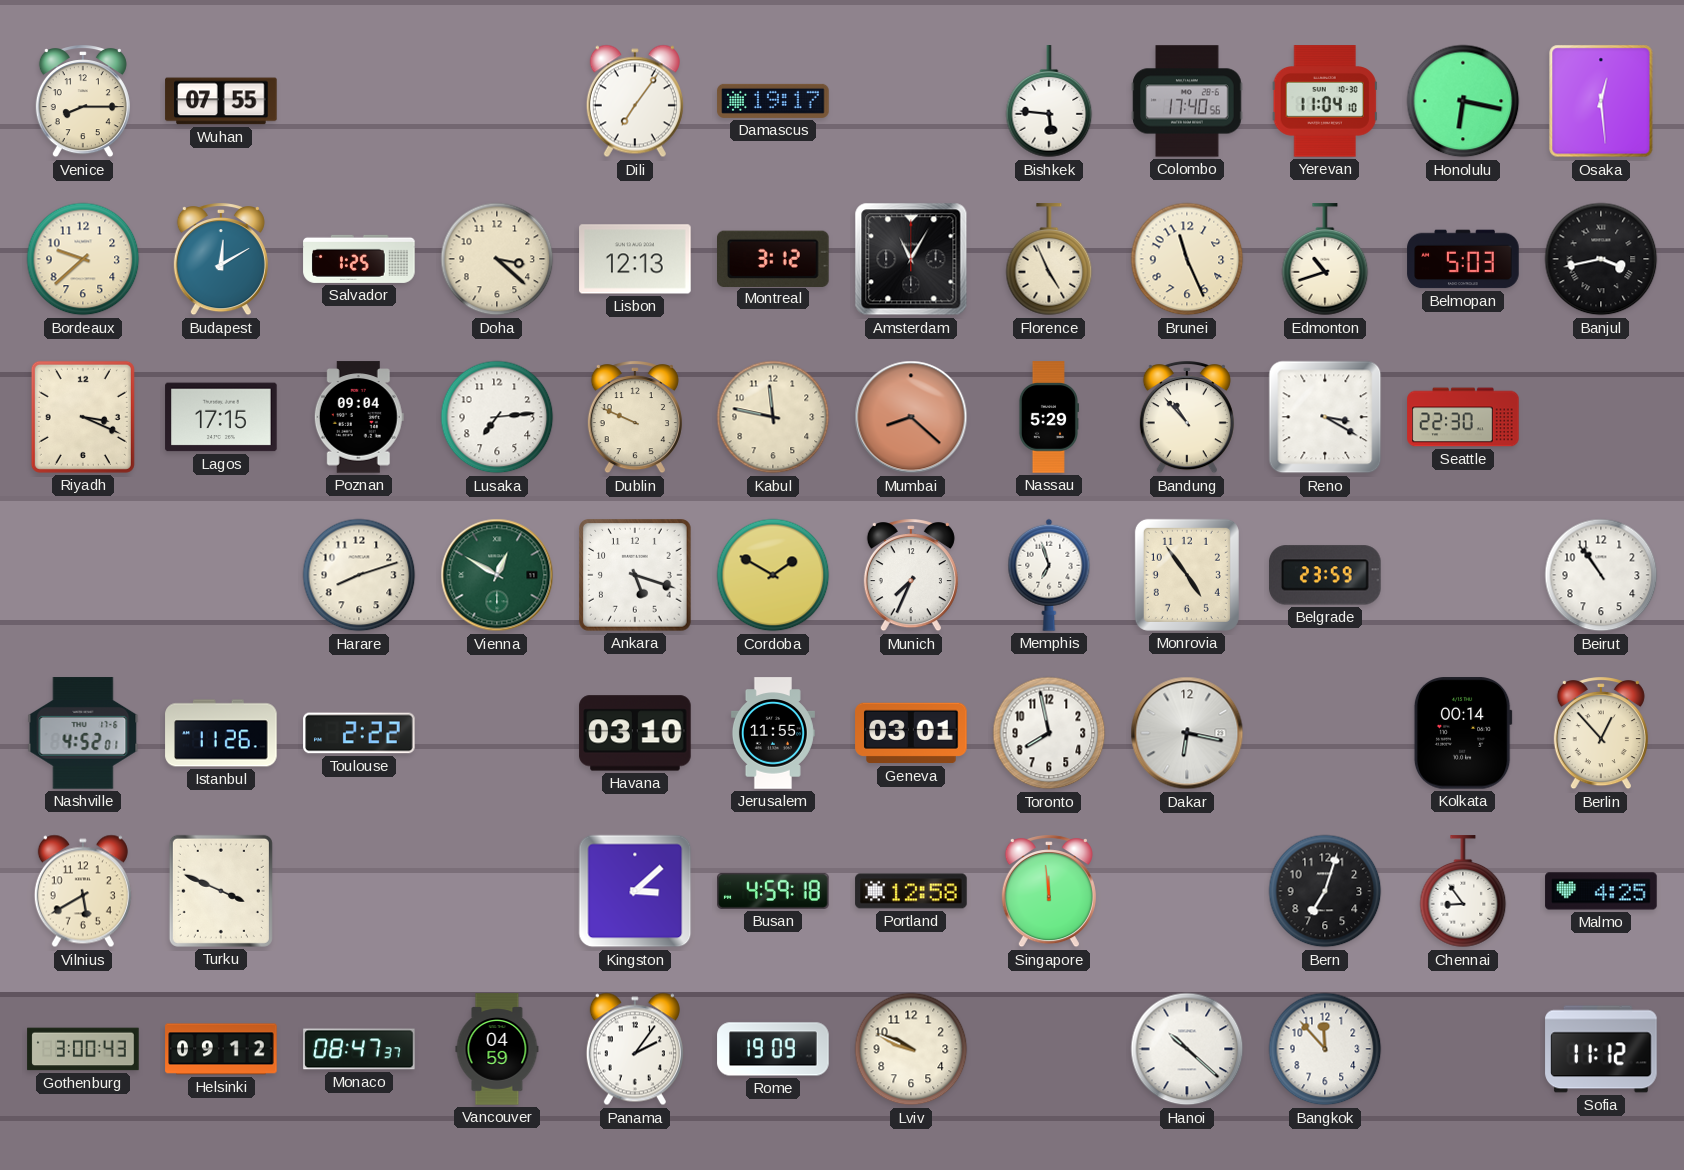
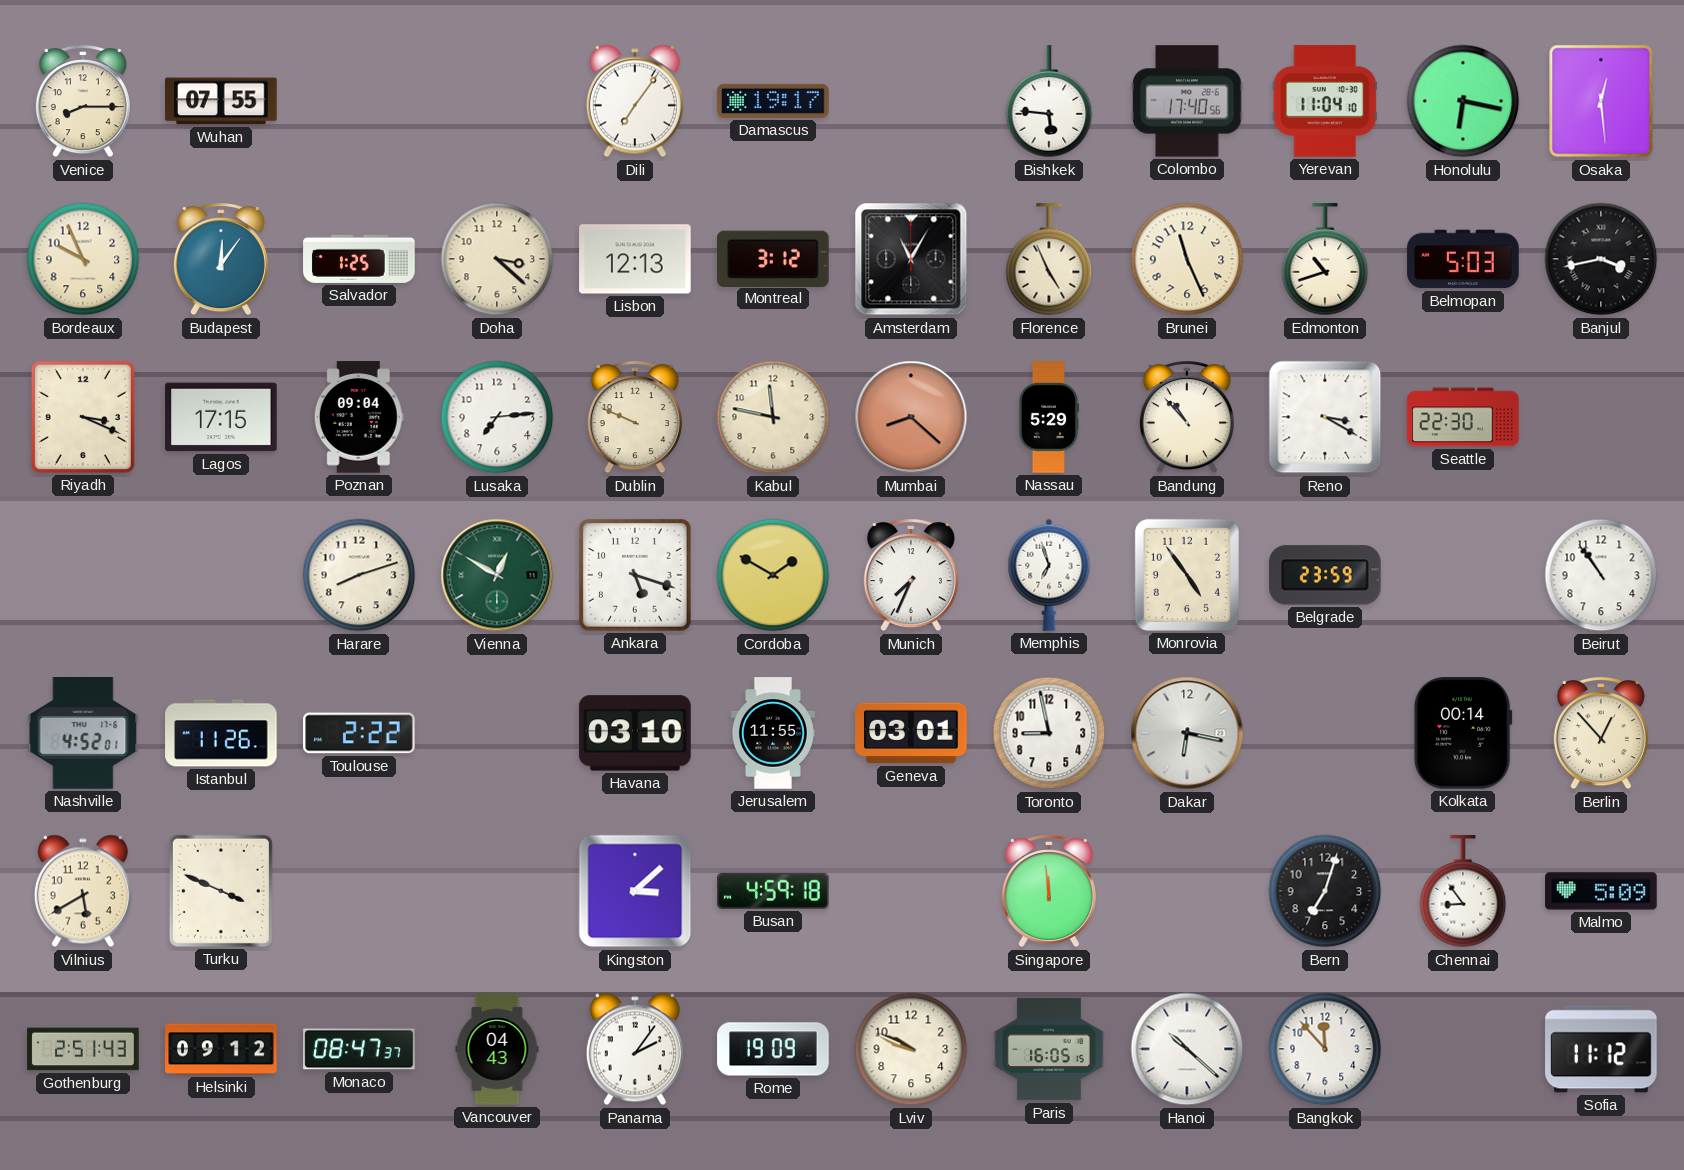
Bordeaux: 9:38 -> 9:56
Budapest: 12:10 -> 12:06
Toronto: 7:58 -> 8:58
Portland: 12:58 -> none
Malmo: 4:25 -> 5:09
Gothenburg: 3:00 -> 2:51
Vancouver: 04:59 -> 04:43
Paris: none -> 16:05
